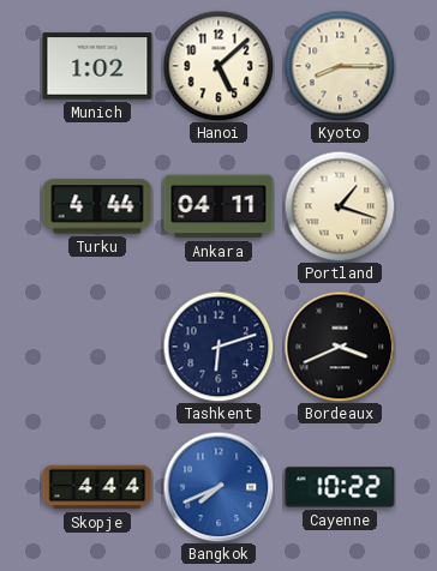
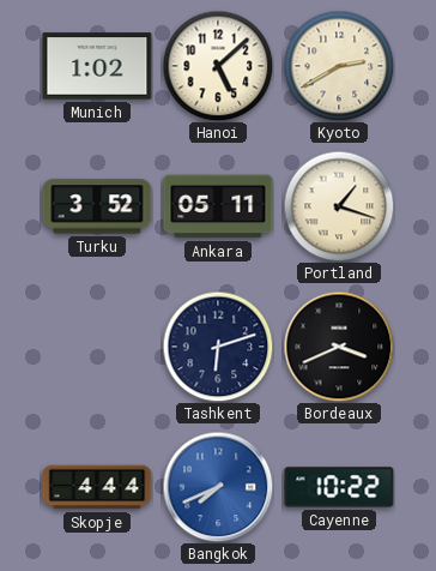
Kyoto: 8:15 -> 2:40
Turku: 4:44 -> 3:52
Ankara: 04:11 -> 05:11
